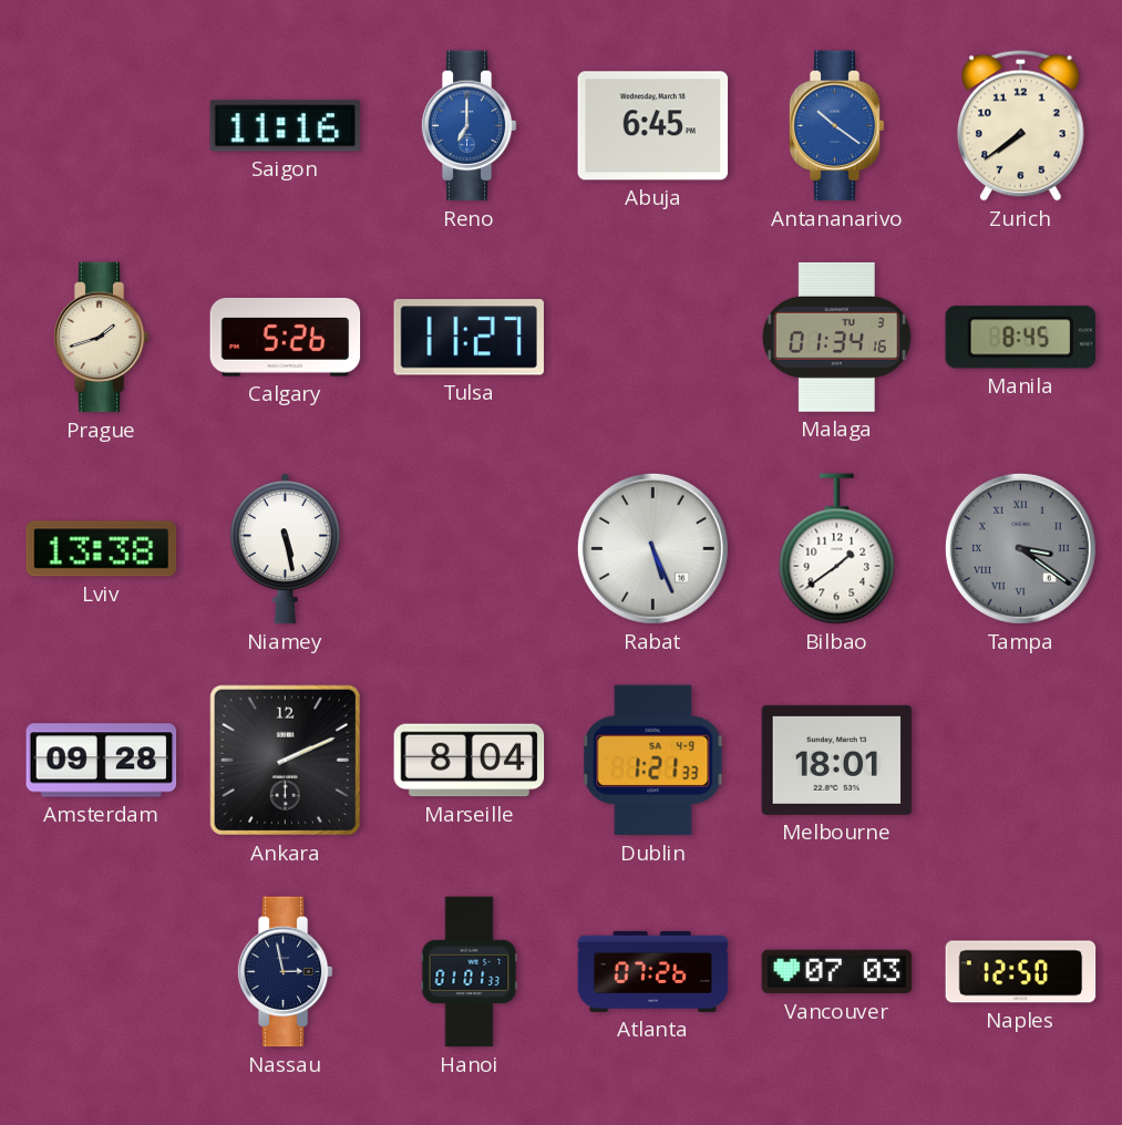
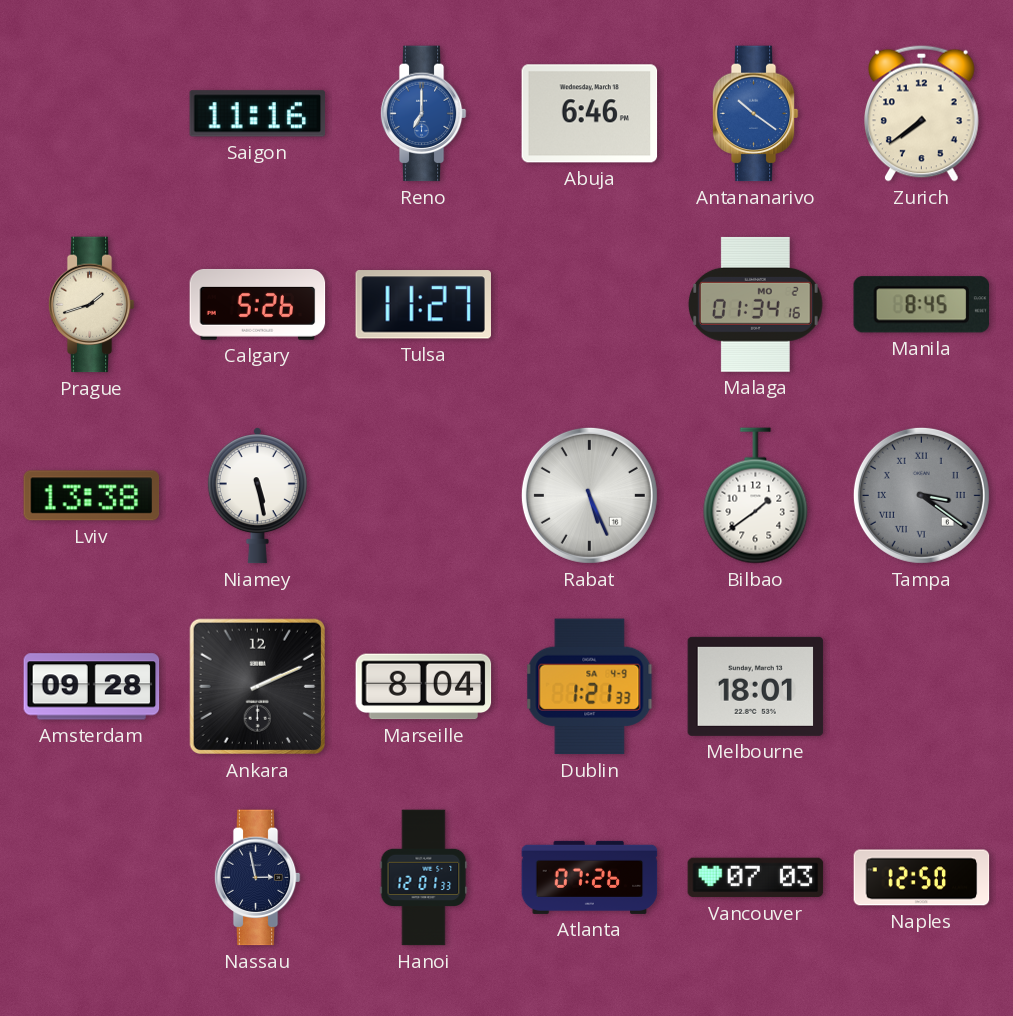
Abuja: 6:45 -> 6:46
Malaga date: TU 3 -> MO 2
Hanoi: 01:01 -> 12:01
